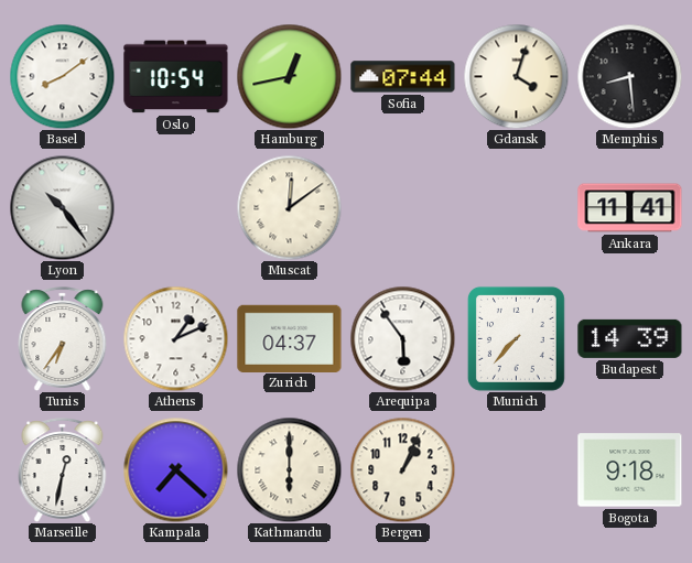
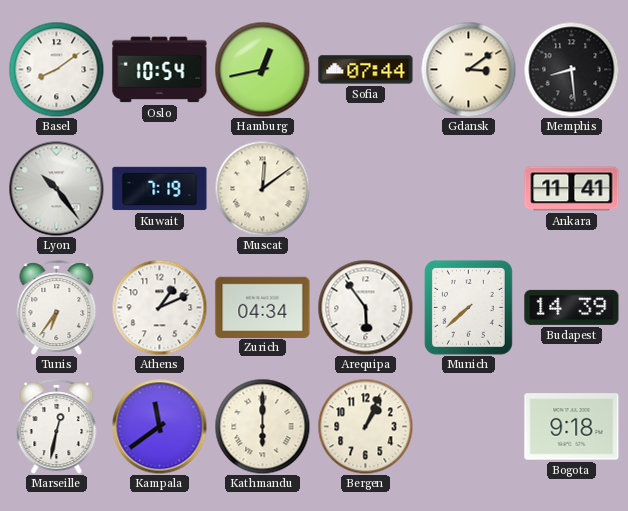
Gdansk: 4:03 -> 3:09
Kuwait: none -> 7:19
Zurich: 04:37 -> 04:34
Munich: 7:37 -> 7:38
Kampala: 7:22 -> 11:39
